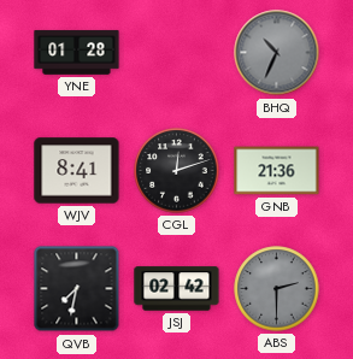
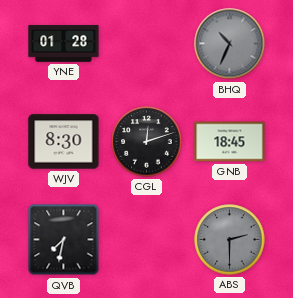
WJV: 8:41 -> 8:30
GNB: 21:36 -> 18:45
JSJ: 02:42 -> none
